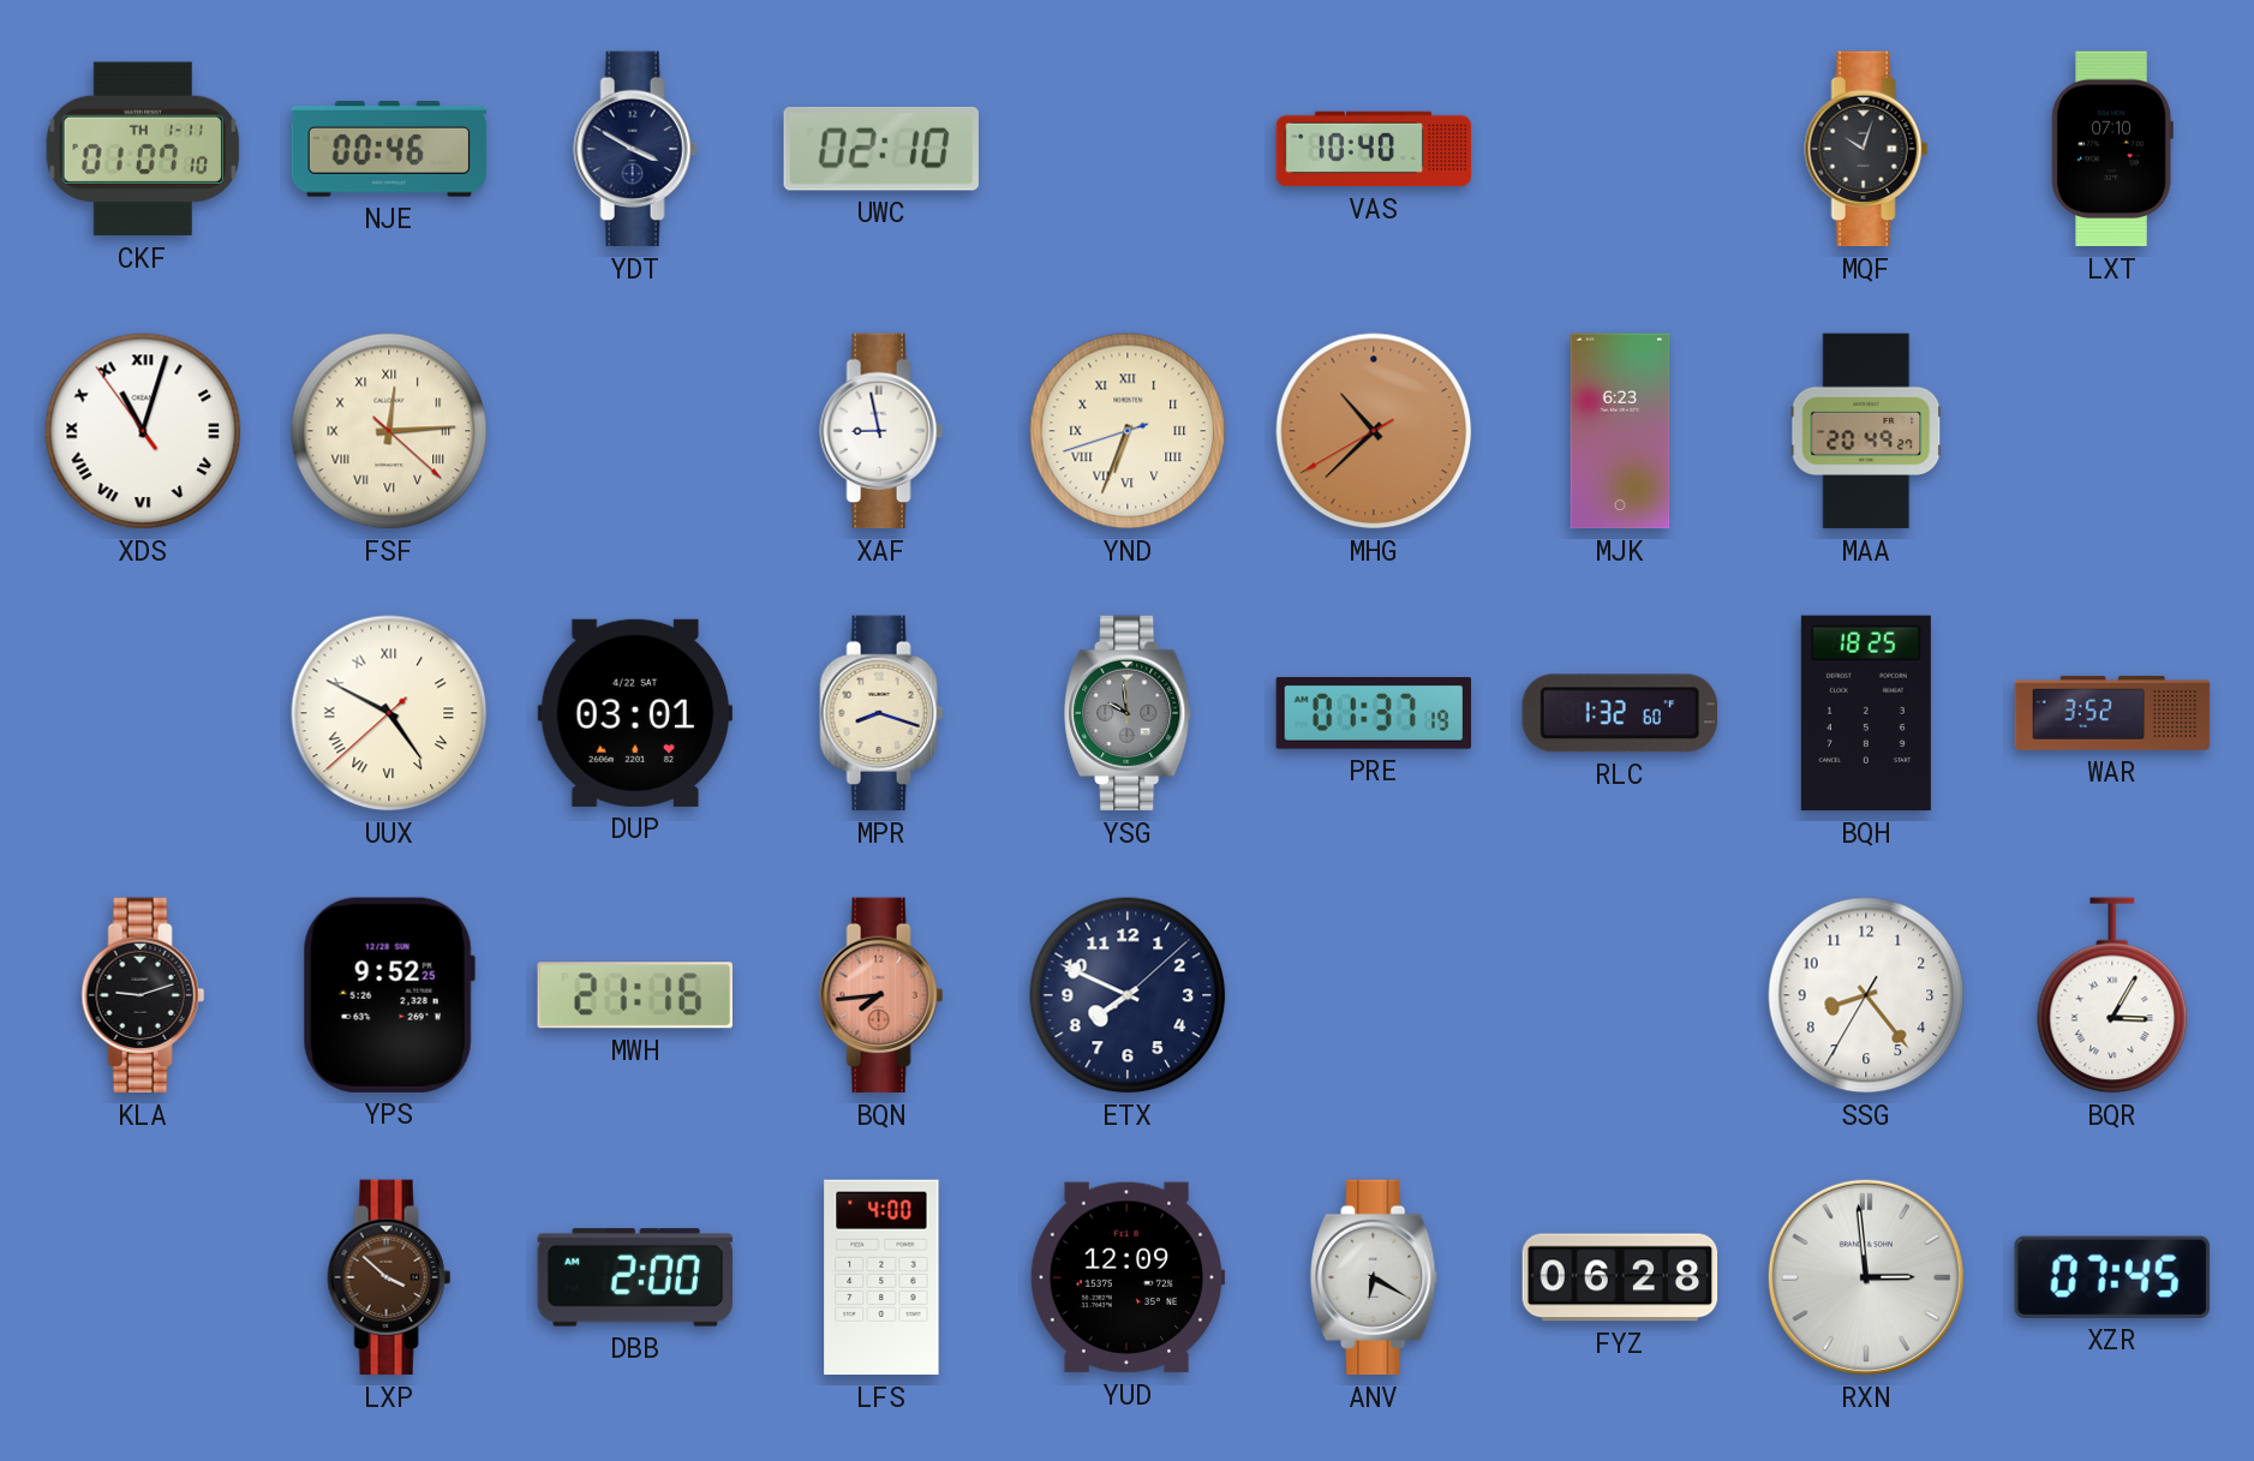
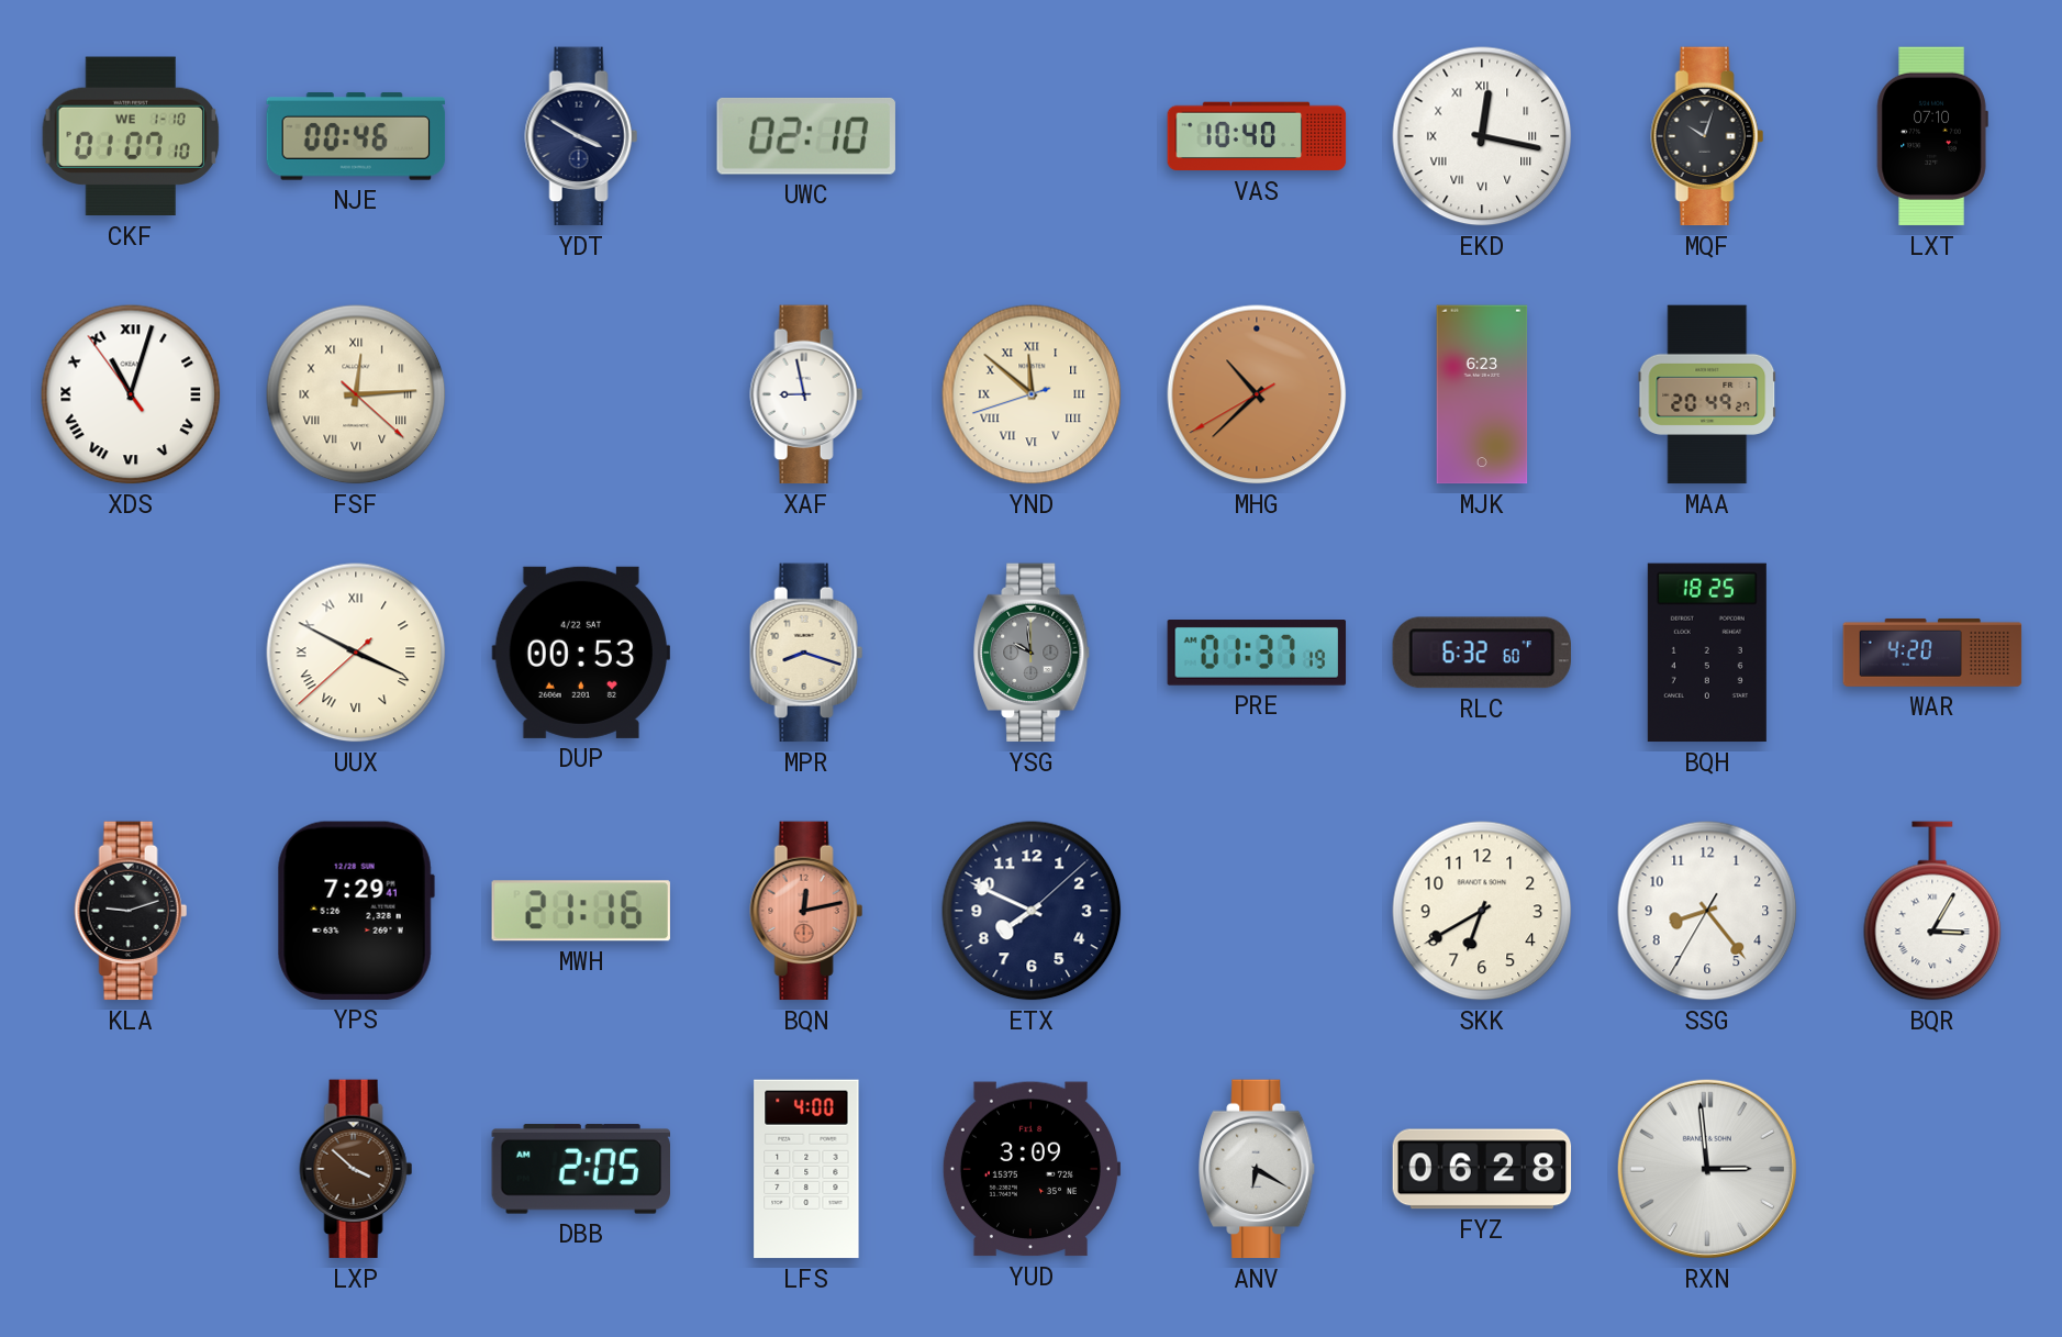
CKF date: TH 1-11 -> WE 1-10
EKD: none -> 12:17
YND: 6:33 -> 11:51
UUX: 4:49 -> 3:49
DUP: 03:01 -> 00:53
RLC: 1:32 -> 6:32
WAR: 3:52 -> 4:20
YPS: 9:52 -> 7:29
BQN: 7:44 -> 12:13
SKK: none -> 6:40
DBB: 2:00 -> 2:05
YUD: 12:09 -> 3:09
XZR: 07:45 -> none
